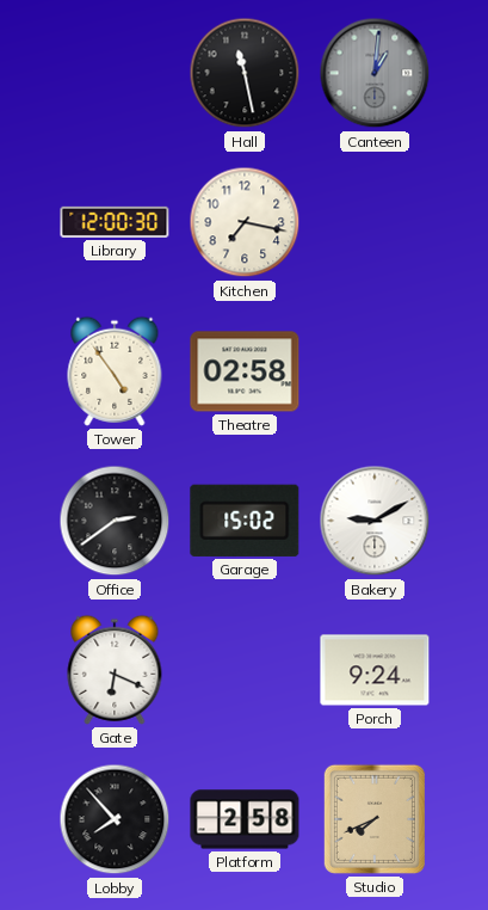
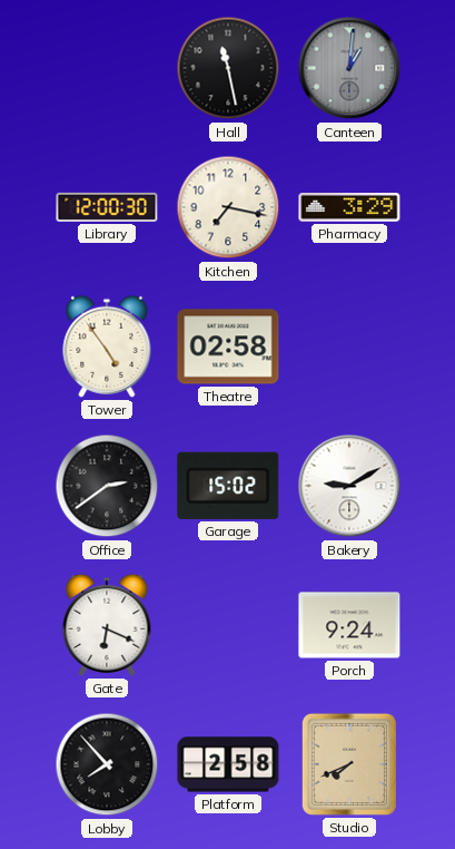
Pharmacy: none -> 3:29
